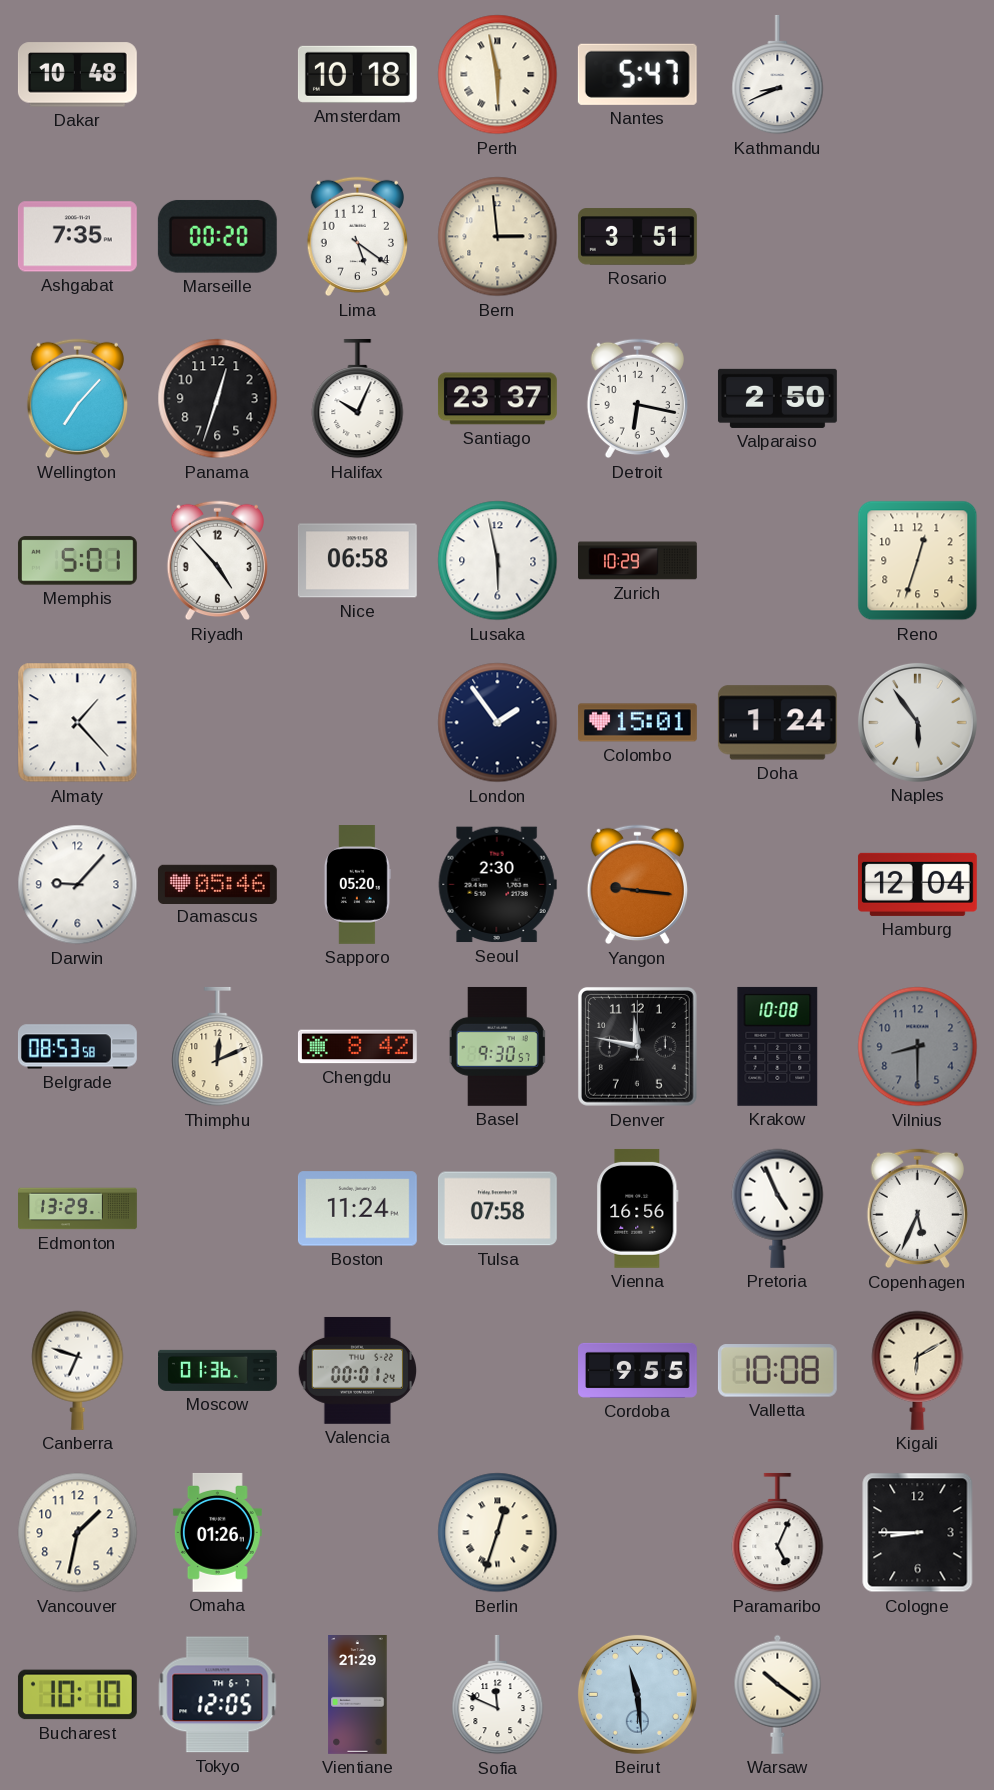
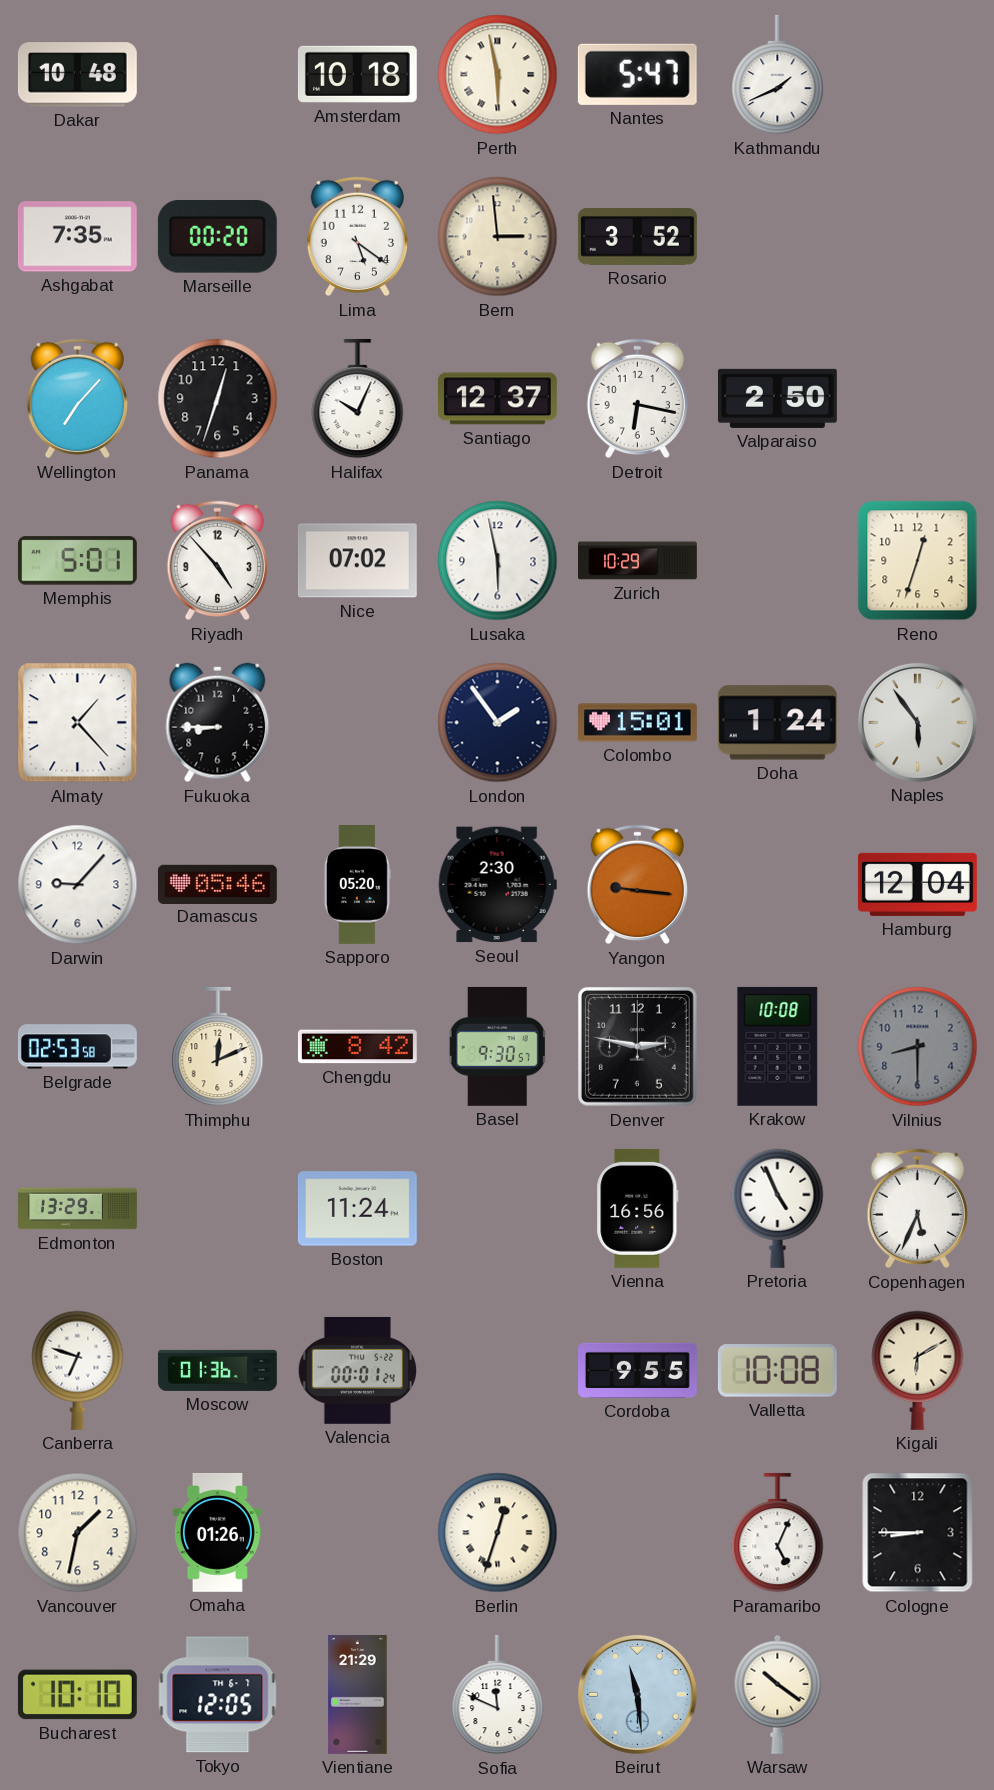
Kathmandu: 8:41 -> 1:41
Rosario: 3:51 -> 3:52
Santiago: 23:37 -> 12:37
Nice: 06:58 -> 07:02
Fukuoka: none -> 8:45
Belgrade: 08:53 -> 02:53
Denver: 11:47 -> 2:47
Tulsa: 07:58 -> none
